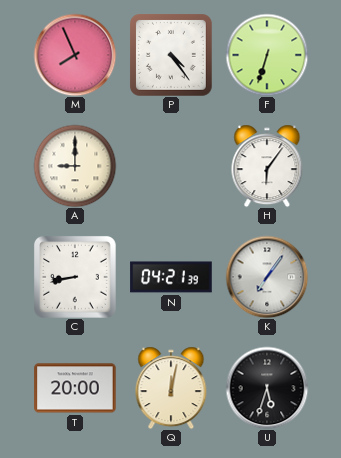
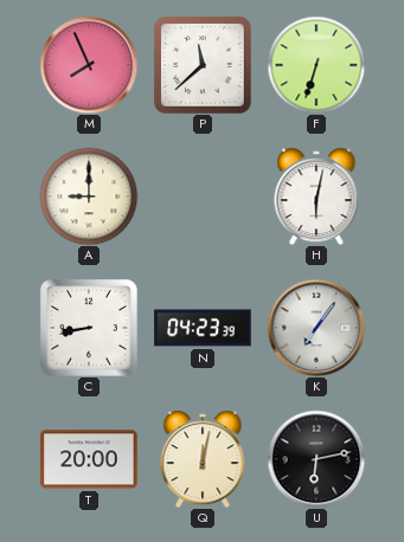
P: 4:24 -> 11:38
H: 6:06 -> 6:02
N: 04:21 -> 04:23
U: 5:33 -> 6:13
